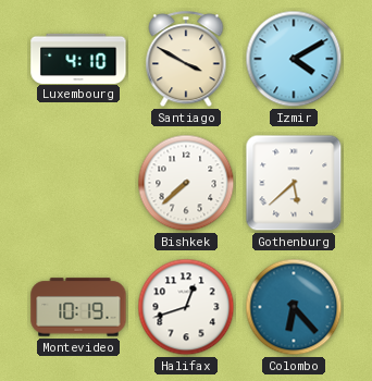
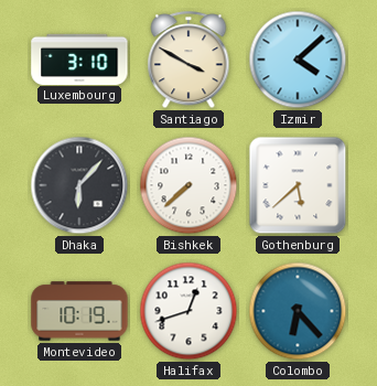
Luxembourg: 4:10 -> 3:10
Izmir: 4:10 -> 4:08
Dhaka: none -> 6:07
